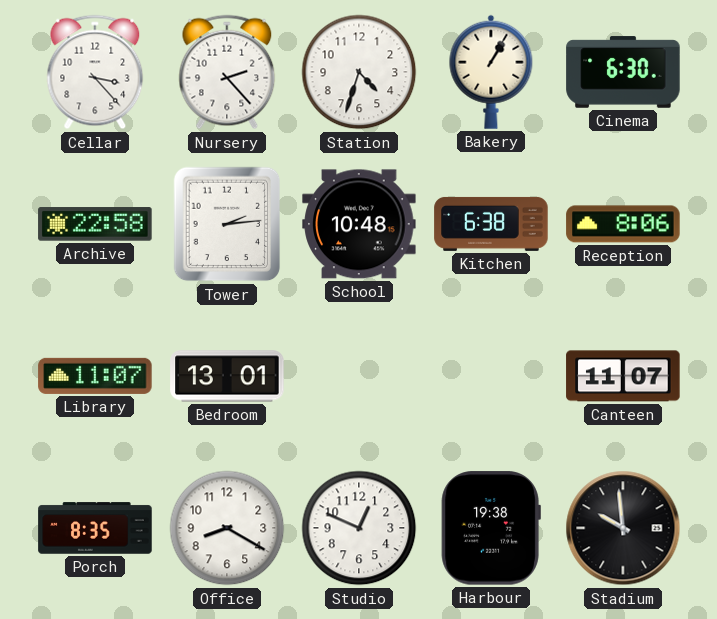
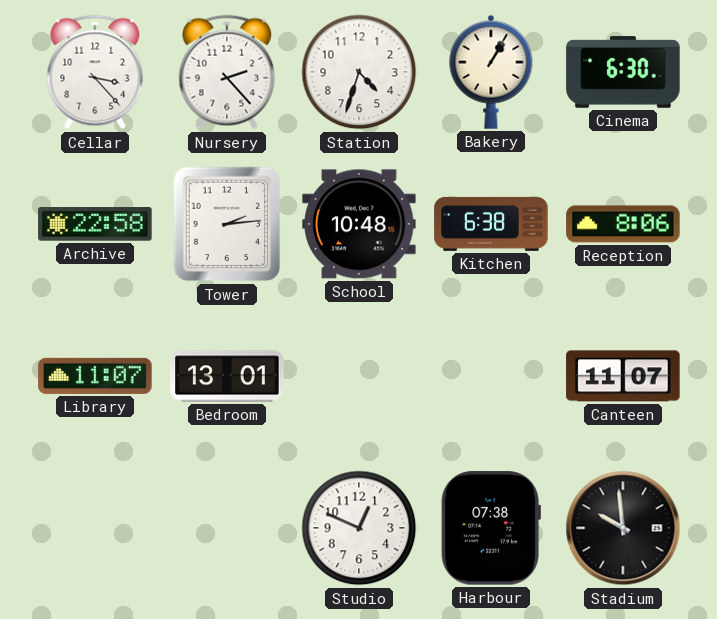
Porch: 8:35 -> none
Office: 8:20 -> none
Harbour: 19:38 -> 07:38
